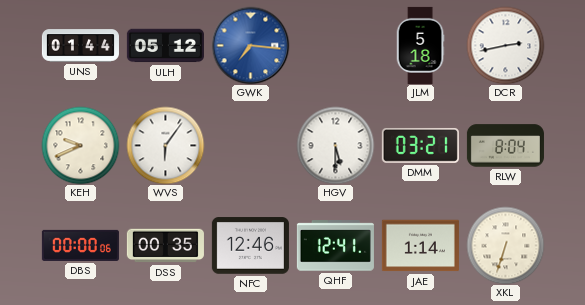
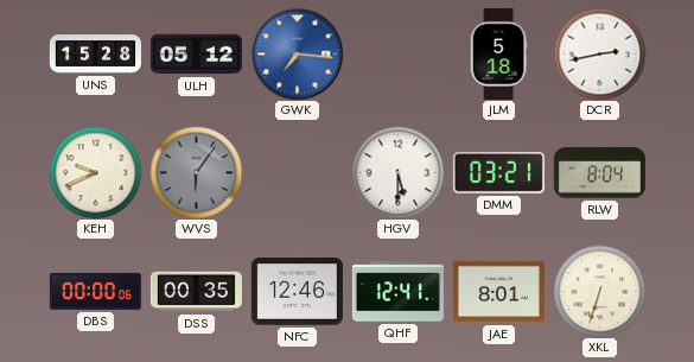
UNS: 01:44 -> 15:28
WVS dial: white -> grey
JAE: 1:14 -> 8:01
